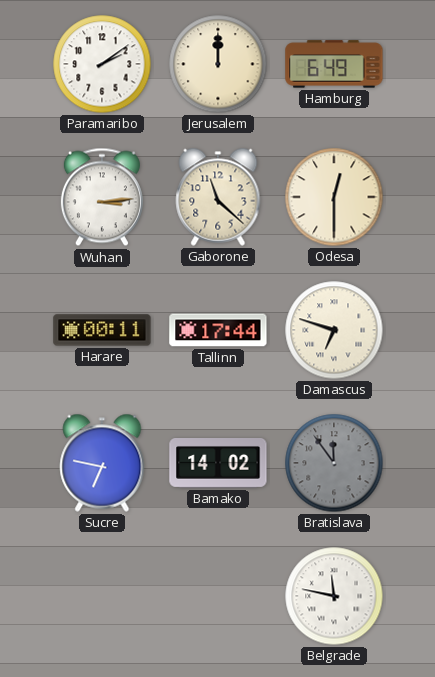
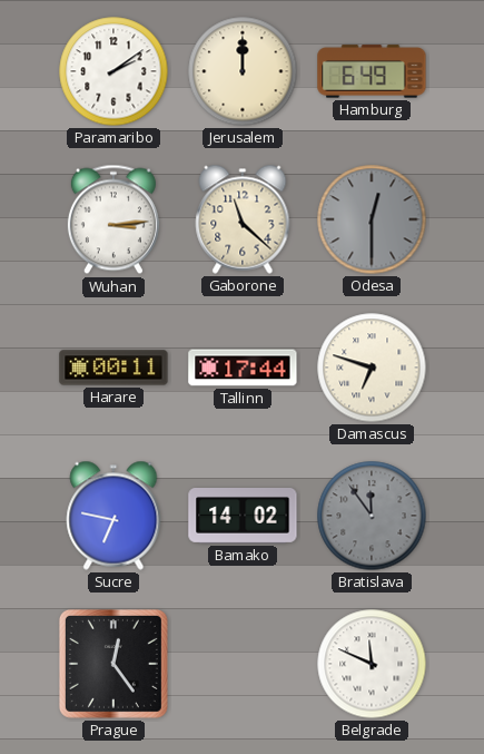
Odesa dial: cream -> grey
Prague: none -> 12:24
Belgrade: 11:47 -> 11:49
